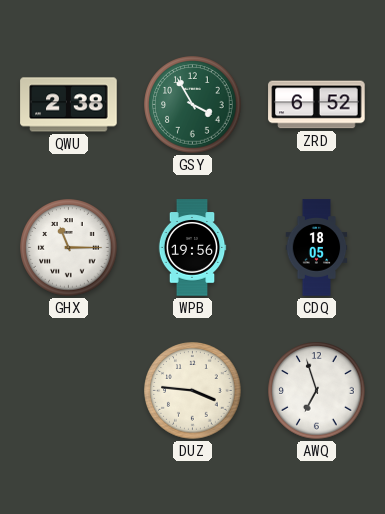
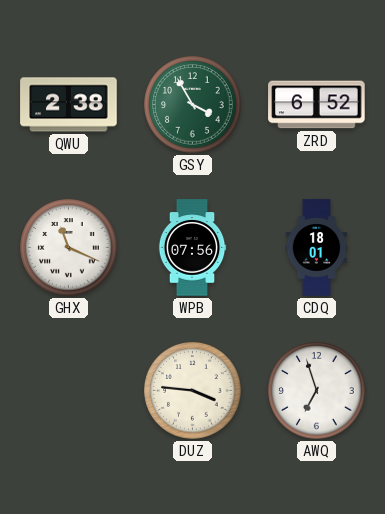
GHX: 11:15 -> 11:19
WPB: 19:56 -> 07:56
CDQ: 18:05 -> 18:01
